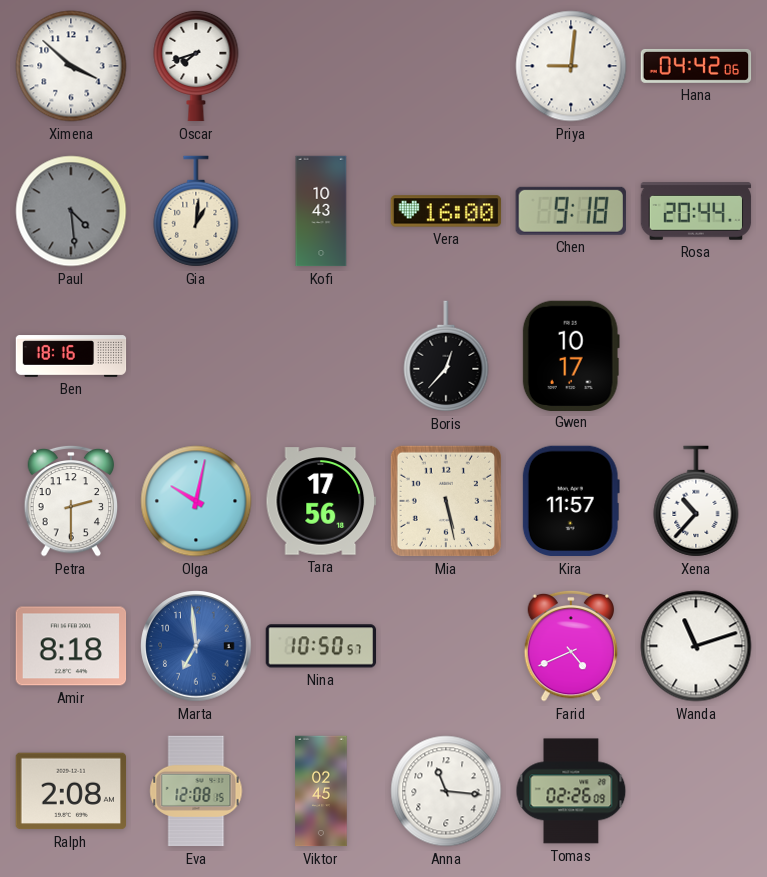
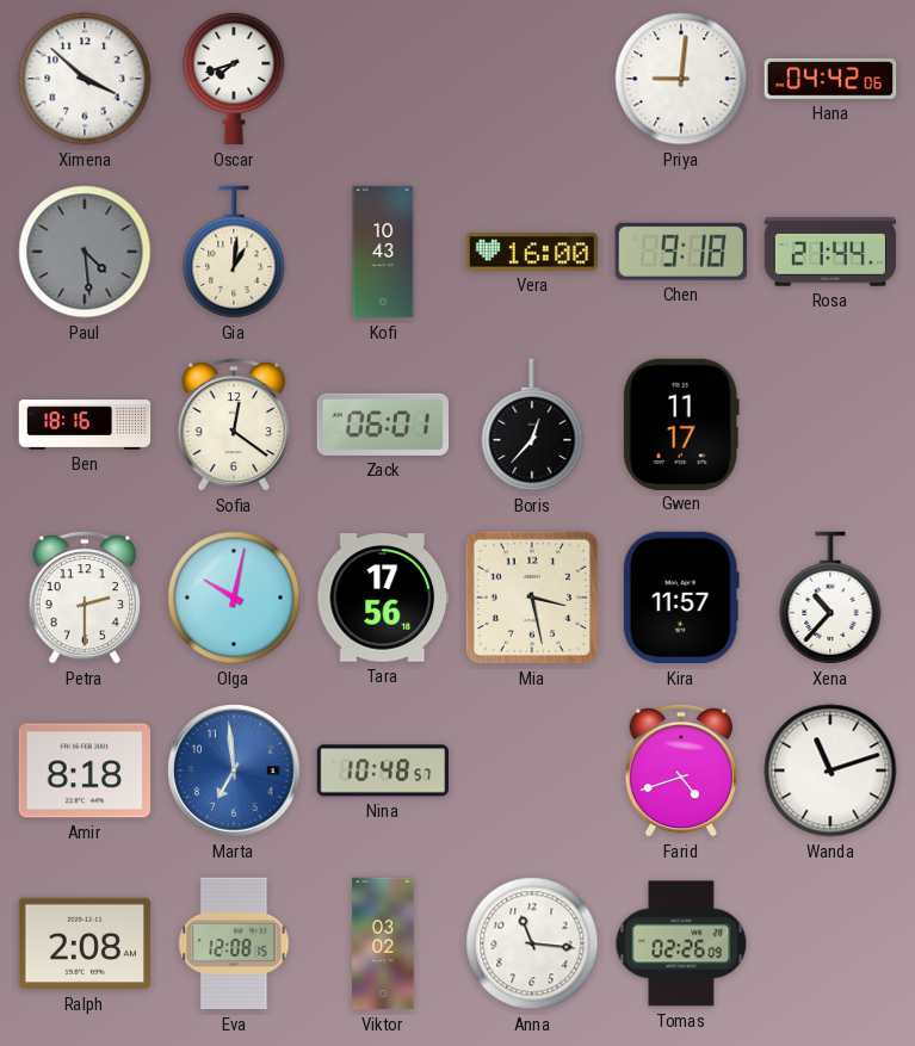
Rosa: 20:44 -> 21:44
Sofia: none -> 12:21
Zack: none -> 06:01
Gwen: 10:17 -> 11:17
Mia: 5:28 -> 3:28
Nina: 10:50 -> 10:48
Farid: 4:41 -> 4:42
Viktor: 02:45 -> 03:02
